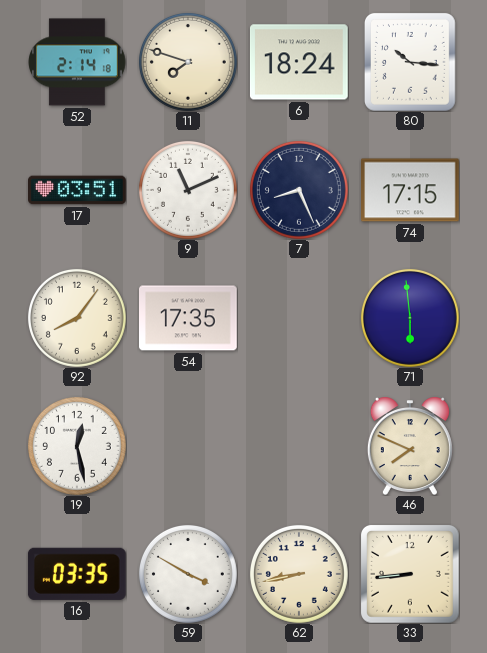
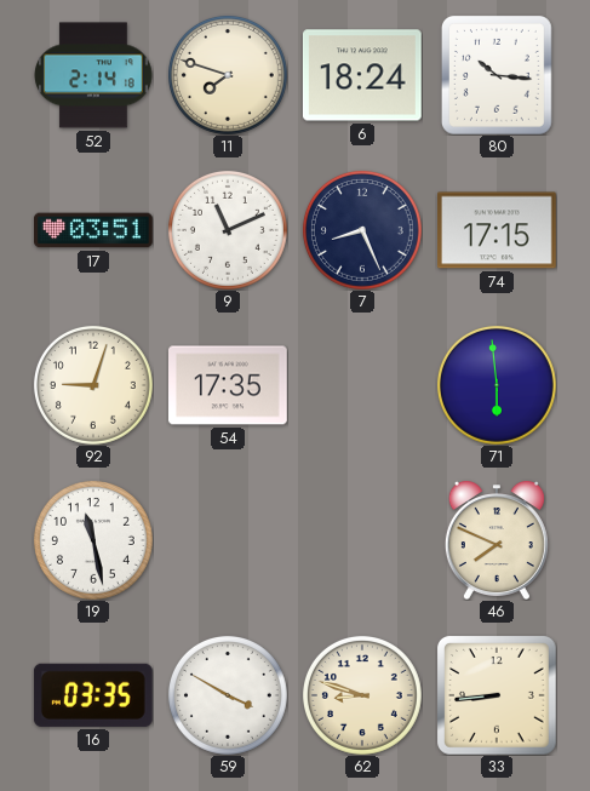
92: 8:06 -> 9:03
19: 12:28 -> 11:28
62: 8:43 -> 8:48
